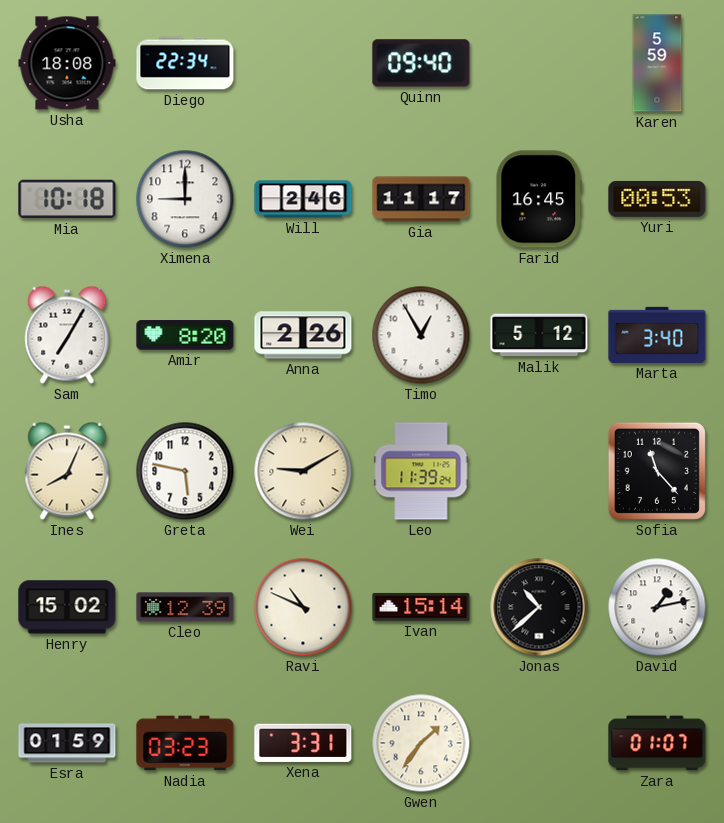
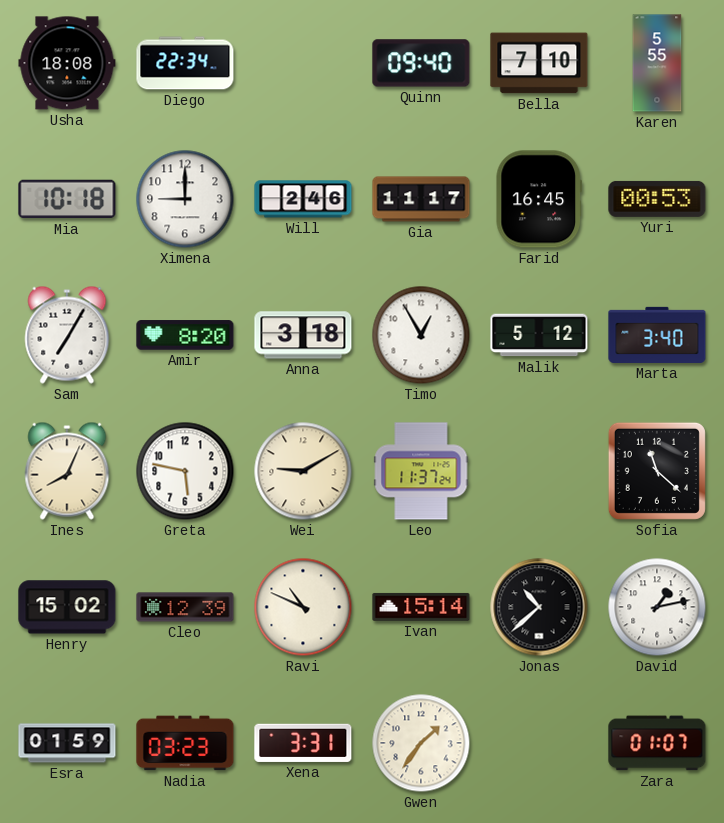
Bella: none -> 7:10
Karen: 5:59 -> 5:55
Anna: 2:26 -> 3:18
Leo: 11:39 -> 11:37
Sofia: 11:23 -> 11:22
